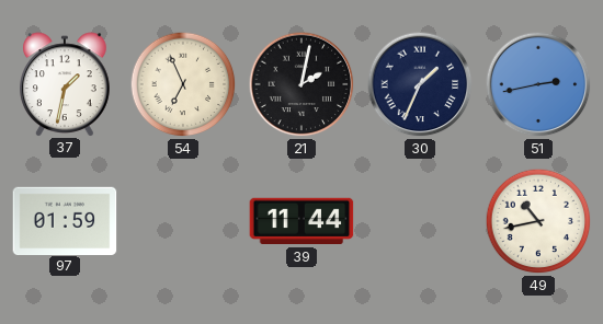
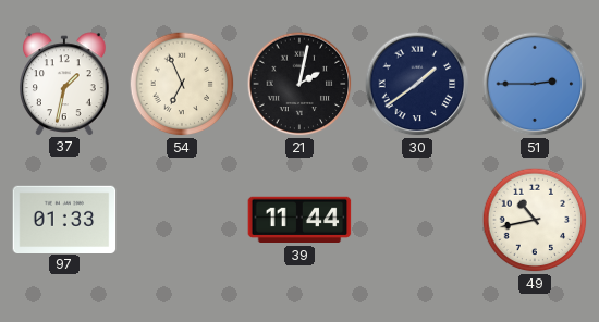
30: 1:34 -> 1:39
51: 2:43 -> 2:45
97: 01:59 -> 01:33
